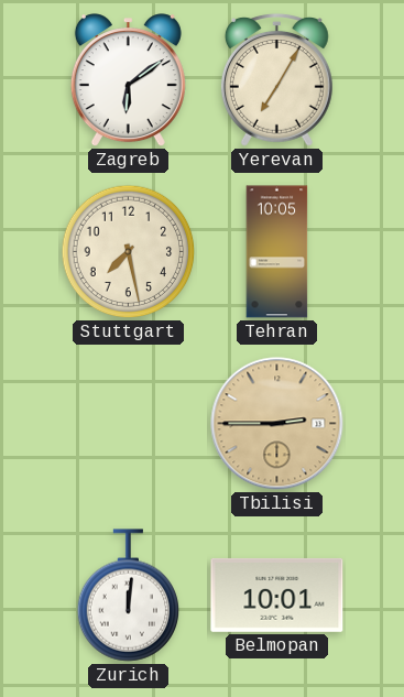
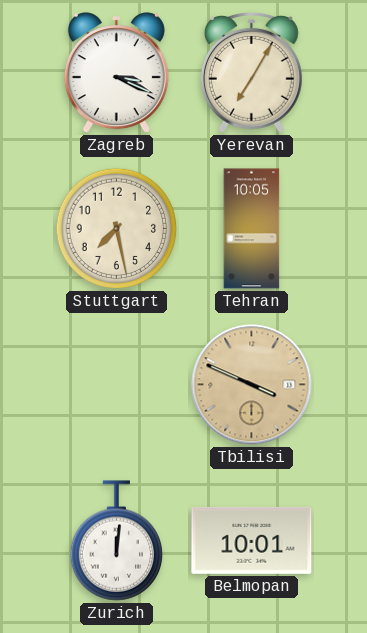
Zagreb: 6:09 -> 3:19
Tbilisi: 2:45 -> 3:49
